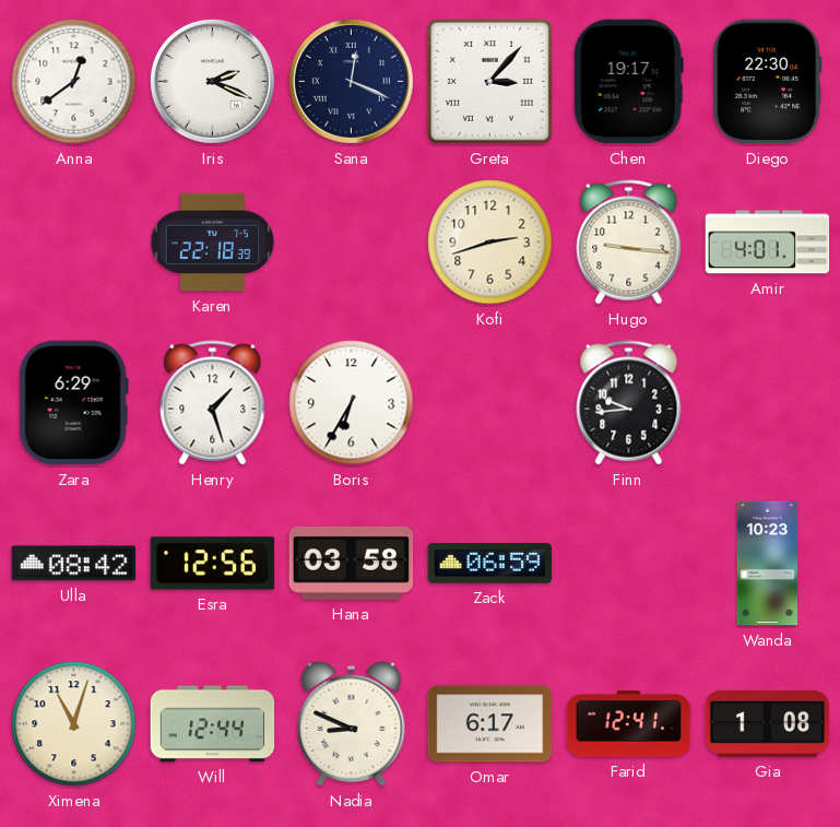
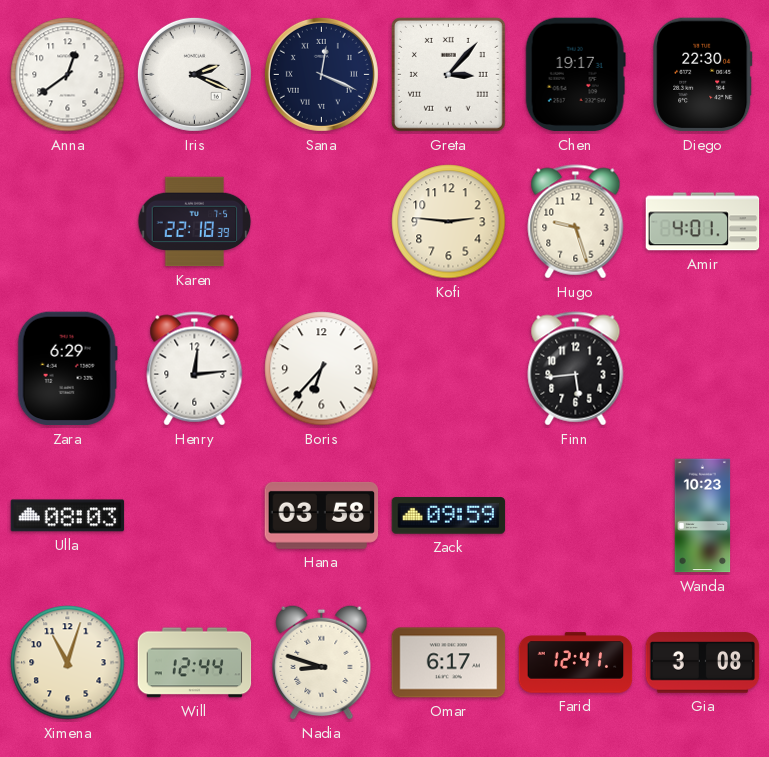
Kofi: 2:42 -> 2:46
Hugo: 9:16 -> 9:27
Henry: 1:27 -> 12:14
Boris: 6:35 -> 6:37
Finn: 9:44 -> 5:44
Ulla: 08:42 -> 08:03
Esra: 12:56 -> none
Zack: 06:59 -> 09:59
Nadia: 8:49 -> 8:48
Gia: 1:08 -> 3:08
